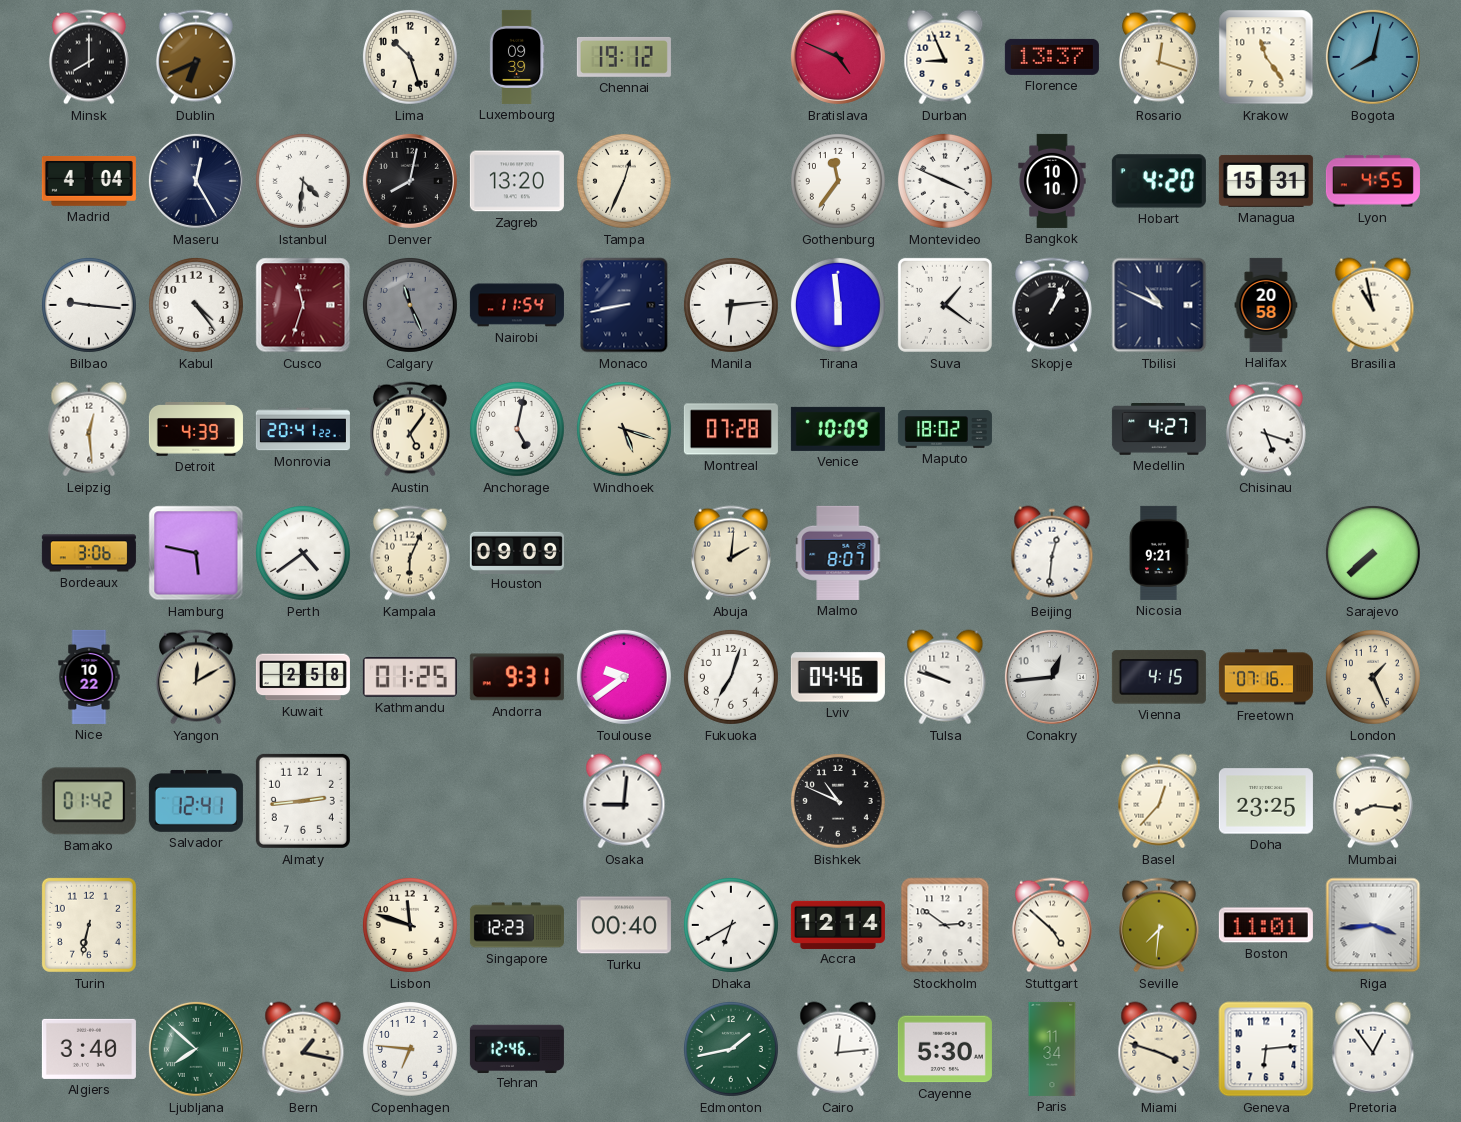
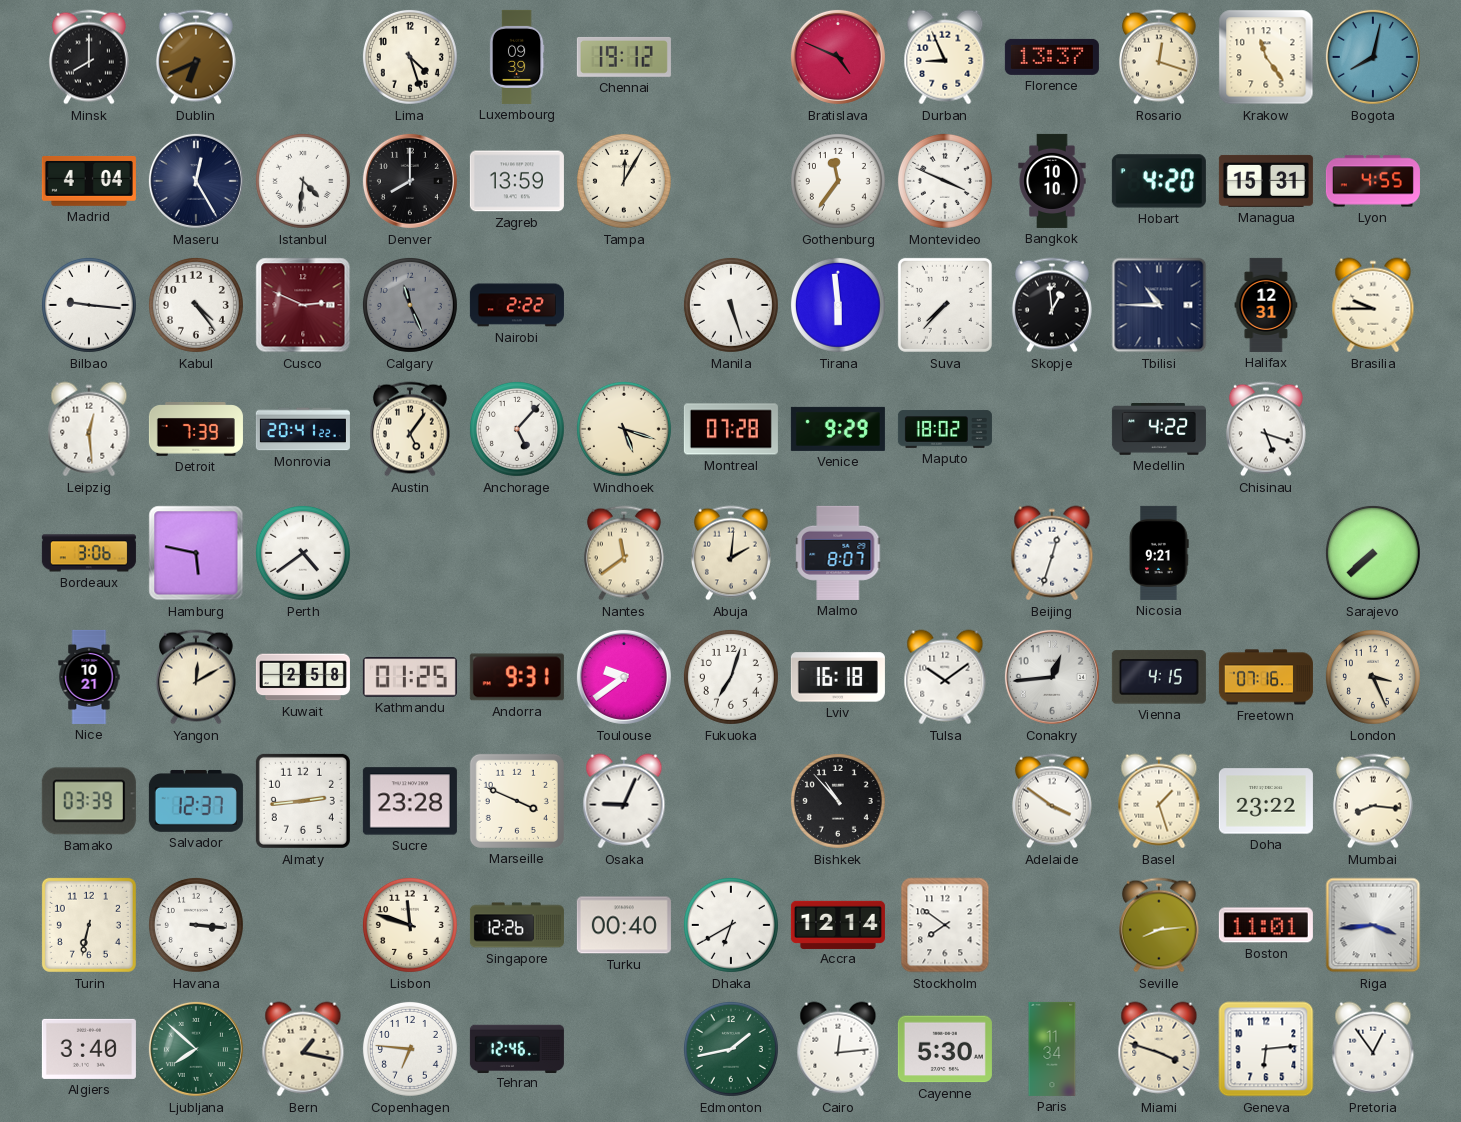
Lima: 10:27 -> 4:27
Denver: 8:02 -> 8:00
Zagreb: 13:20 -> 13:59
Tampa: 12:34 -> 12:05
Cusco: 11:33 -> 2:49
Nairobi: 11:54 -> 2:22
Monaco: 8:43 -> none
Manila: 6:14 -> 5:27
Suva: 1:21 -> 7:37
Skopje: 1:04 -> 12:59
Tbilisi: 10:49 -> 10:45
Halifax: 20:58 -> 12:31
Brasilia: 10:58 -> 9:45
Detroit: 4:39 -> 7:39
Anchorage: 5:02 -> 5:07
Venice: 10:09 -> 9:29
Medellin: 4:27 -> 4:22
Kampala: 6:04 -> none
Houston: 09:09 -> none
Nantes: none -> 11:39
Beijing: 12:31 -> 12:33
Nice: 10:22 -> 10:21
Lviv: 04:46 -> 16:18
Tulsa: 9:48 -> 10:09
London: 1:26 -> 3:26
Bamako: 01:42 -> 03:39
Salvador: 12:41 -> 12:37
Sucre: none -> 23:28
Marseille: none -> 3:49
Osaka: 9:01 -> 9:04
Bishkek: 10:49 -> 10:53
Adelaide: none -> 3:51
Basel: 12:37 -> 1:27
Doha: 23:25 -> 23:22
Havana: none -> 3:16
Singapore: 12:23 -> 12:26
Stockholm: 2:51 -> 7:51
Stuttgart: 4:52 -> none
Seville: 7:31 -> 8:14
